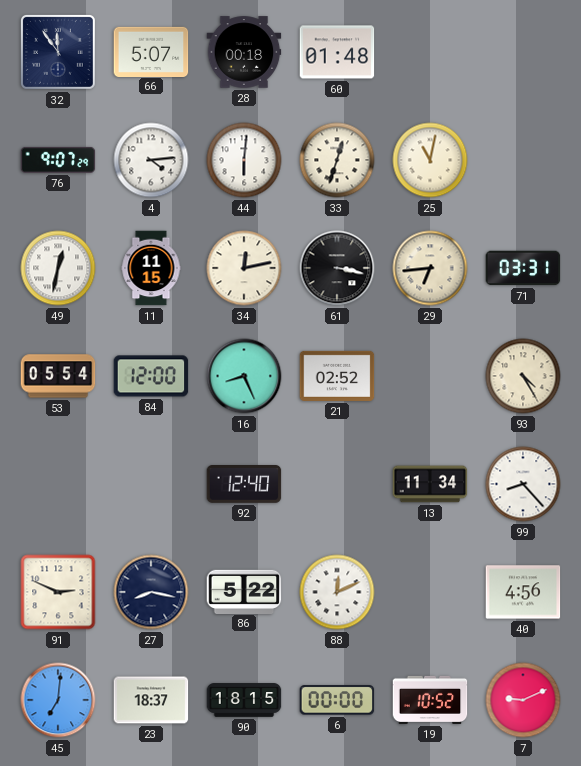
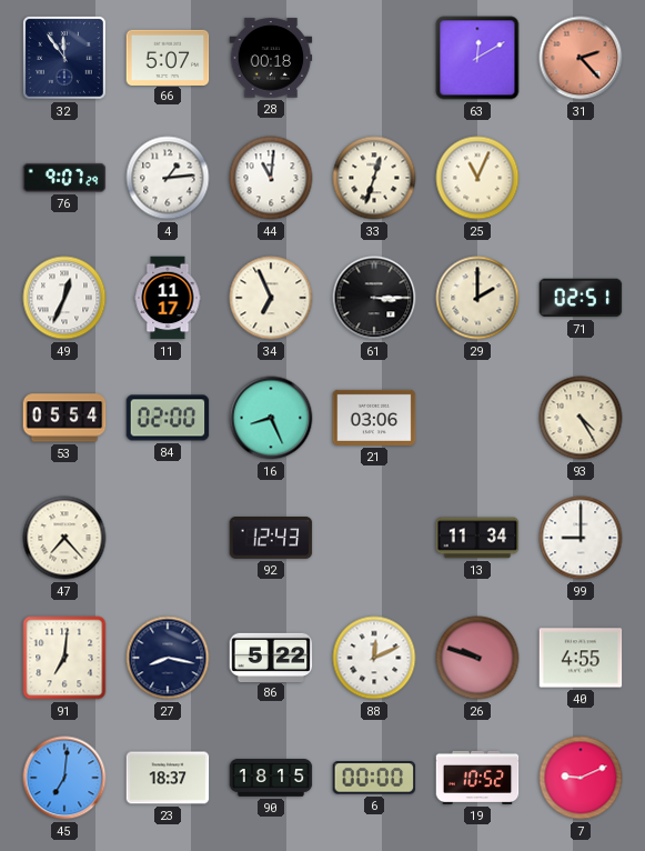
60: 01:48 -> none
63: none -> 12:10
31: none -> 2:23
4: 4:14 -> 1:14
44: 6:01 -> 11:01
25: 11:02 -> 11:04
49: 12:32 -> 12:34
11: 11:15 -> 11:17
34: 12:13 -> 6:56
61: 3:17 -> 3:15
29: 6:44 -> 2:00
71: 03:31 -> 02:51
84: 12:00 -> 02:00
21: 02:52 -> 03:06
47: none -> 7:23
92: 12:40 -> 12:43
99: 8:23 -> 9:00
91: 2:49 -> 7:01
26: none -> 9:48
40: 4:56 -> 4:55
